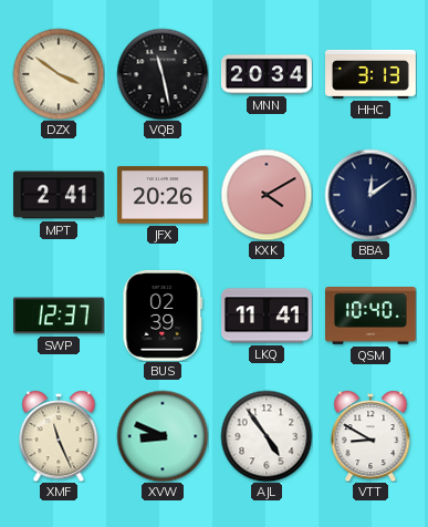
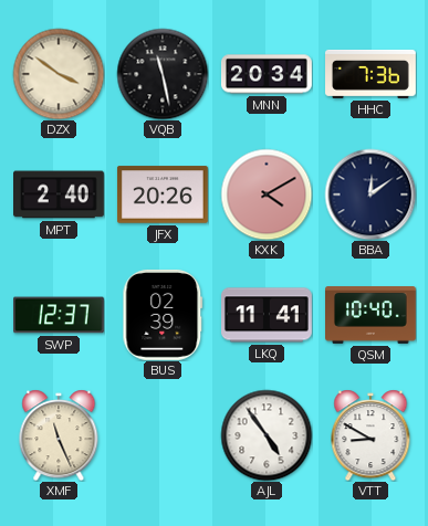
HHC: 3:13 -> 7:36
MPT: 2:41 -> 2:40
XVW: 8:49 -> none
